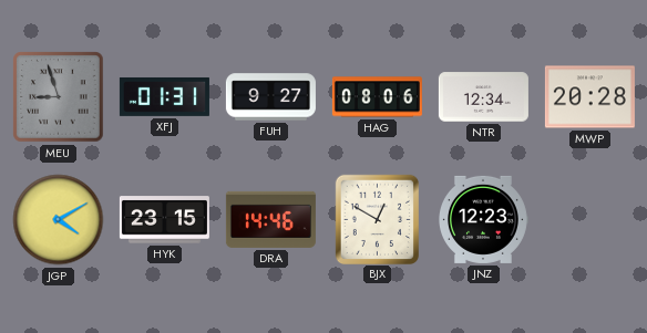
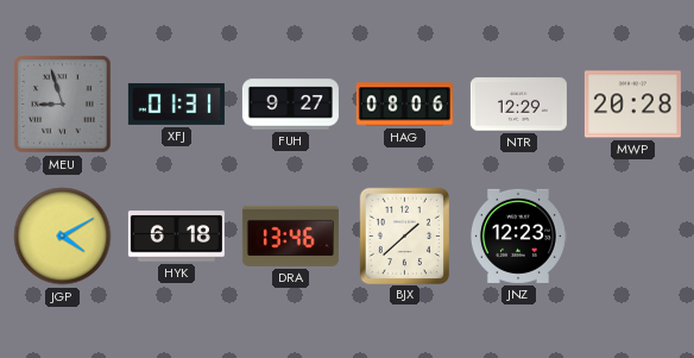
NTR: 12:34 -> 12:29
HYK: 23:15 -> 6:18
DRA: 14:46 -> 13:46
BJX: 12:50 -> 1:38
